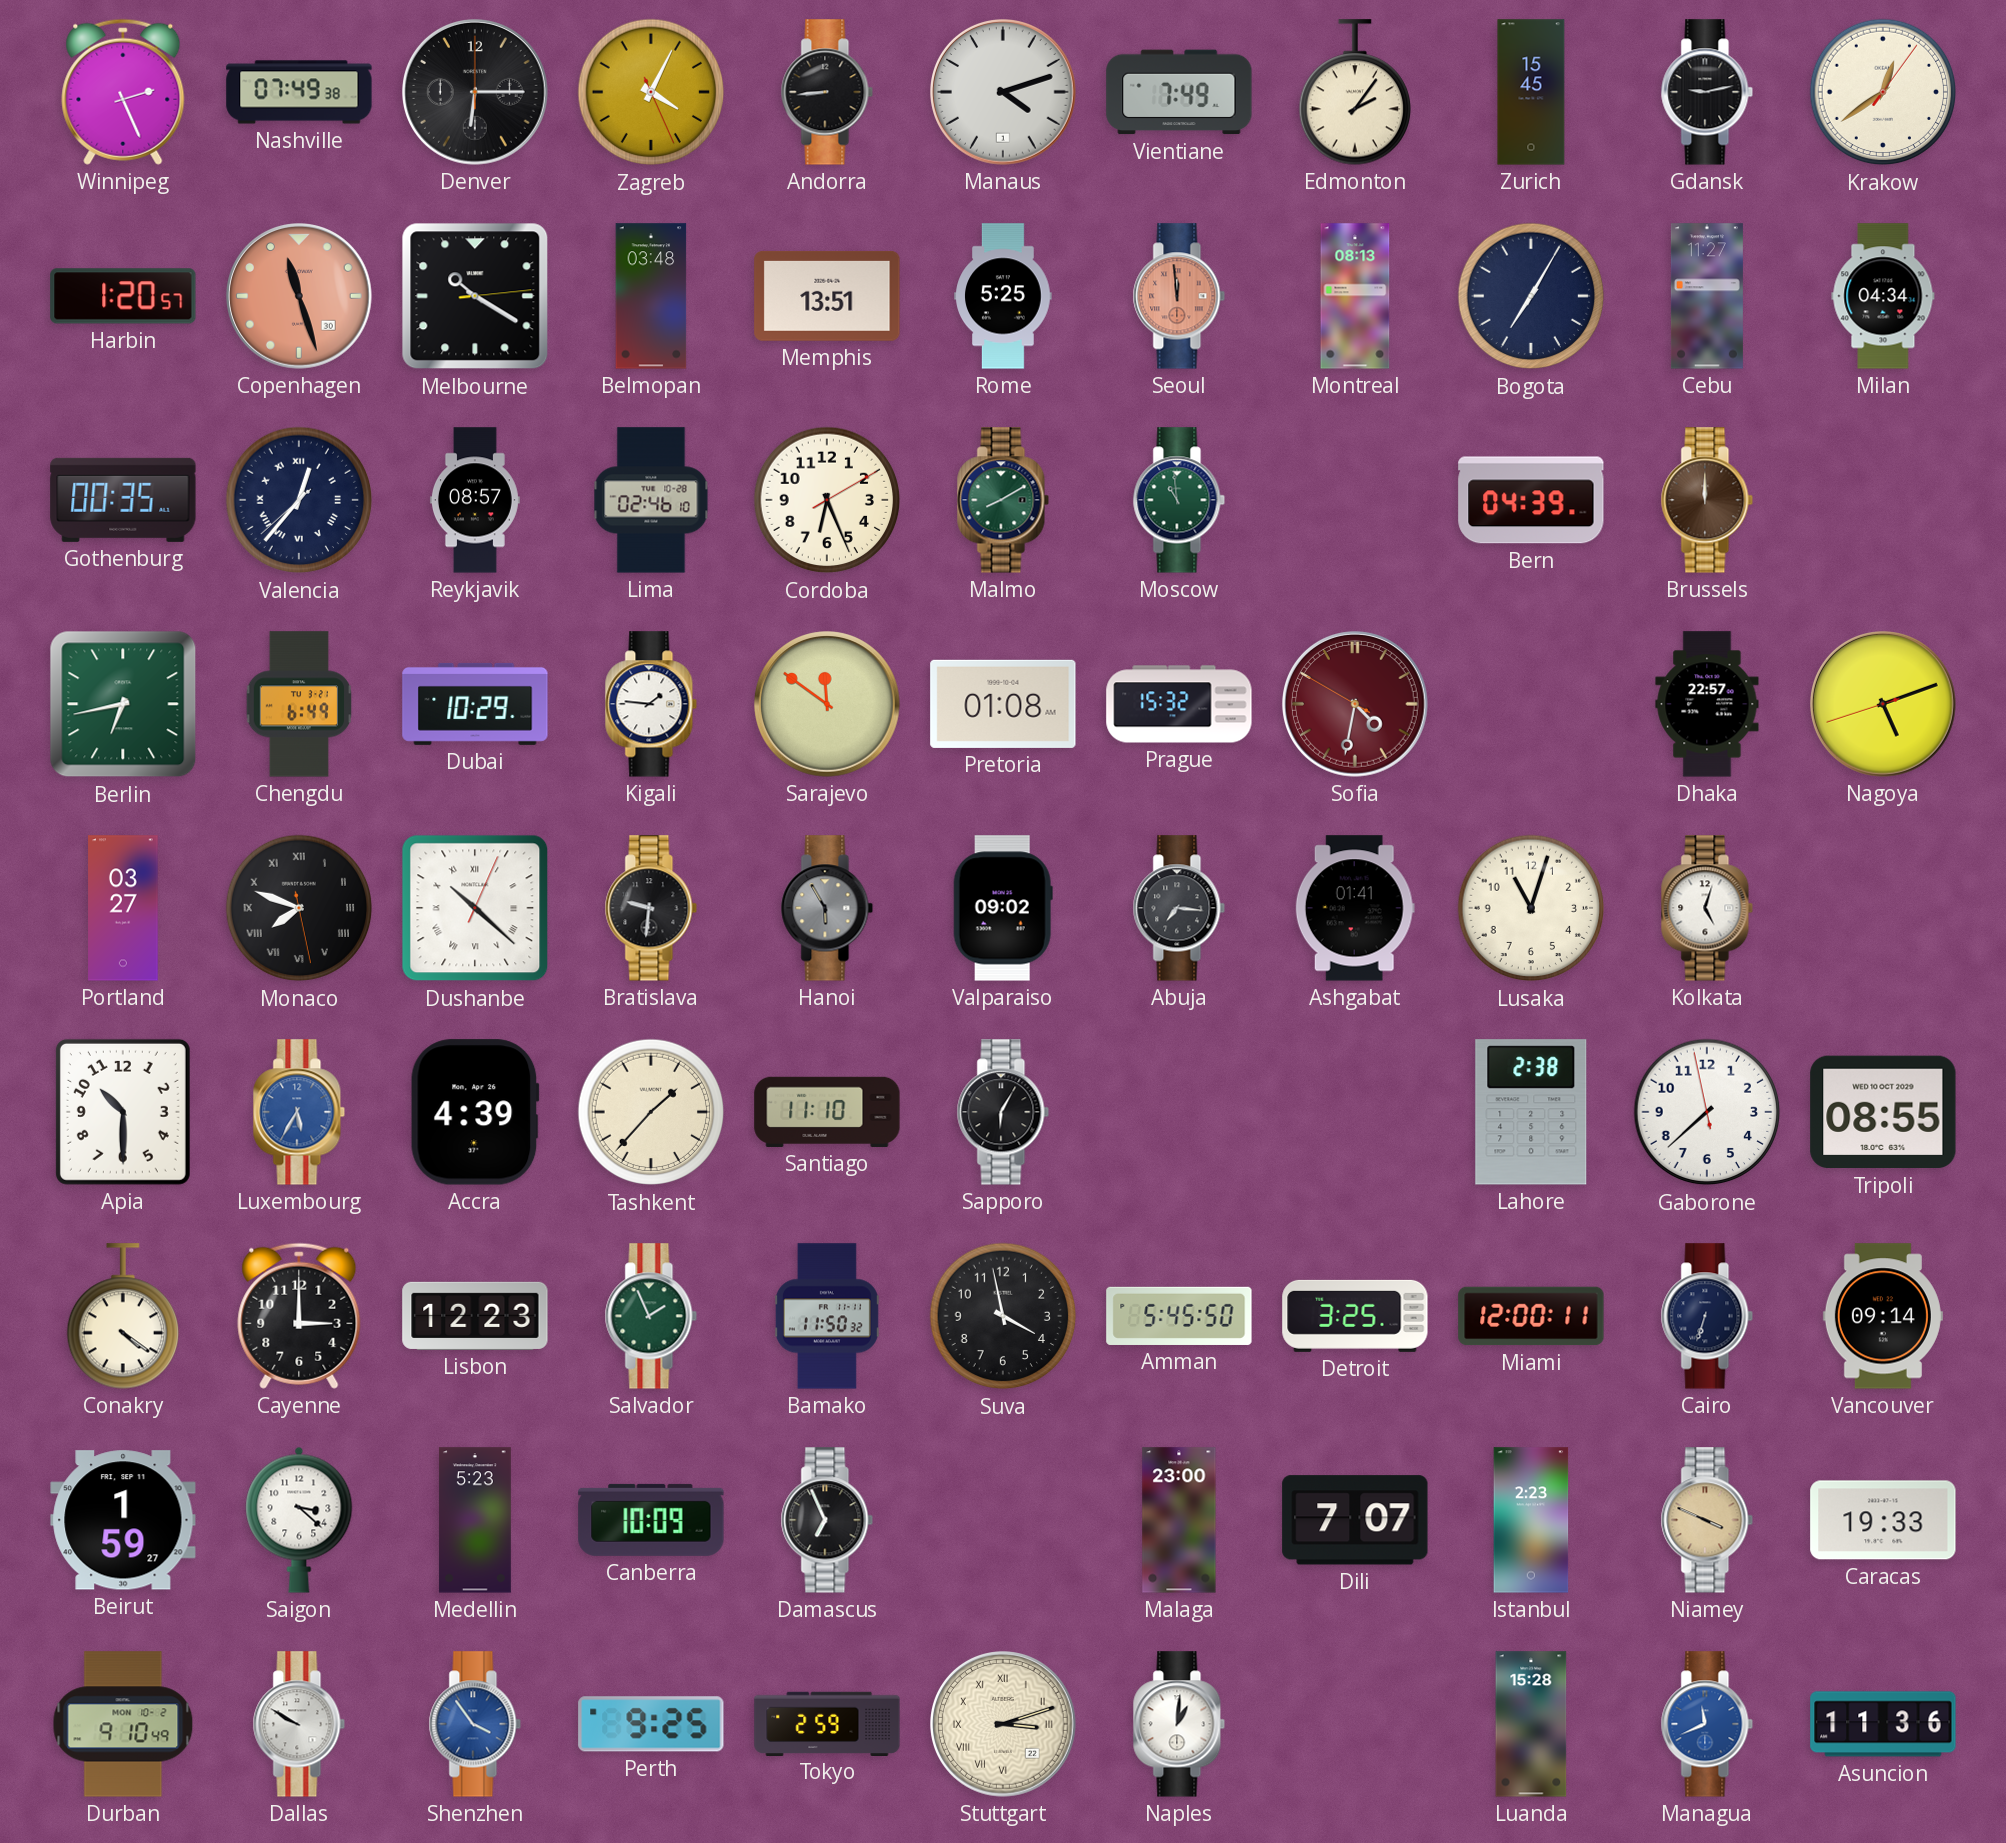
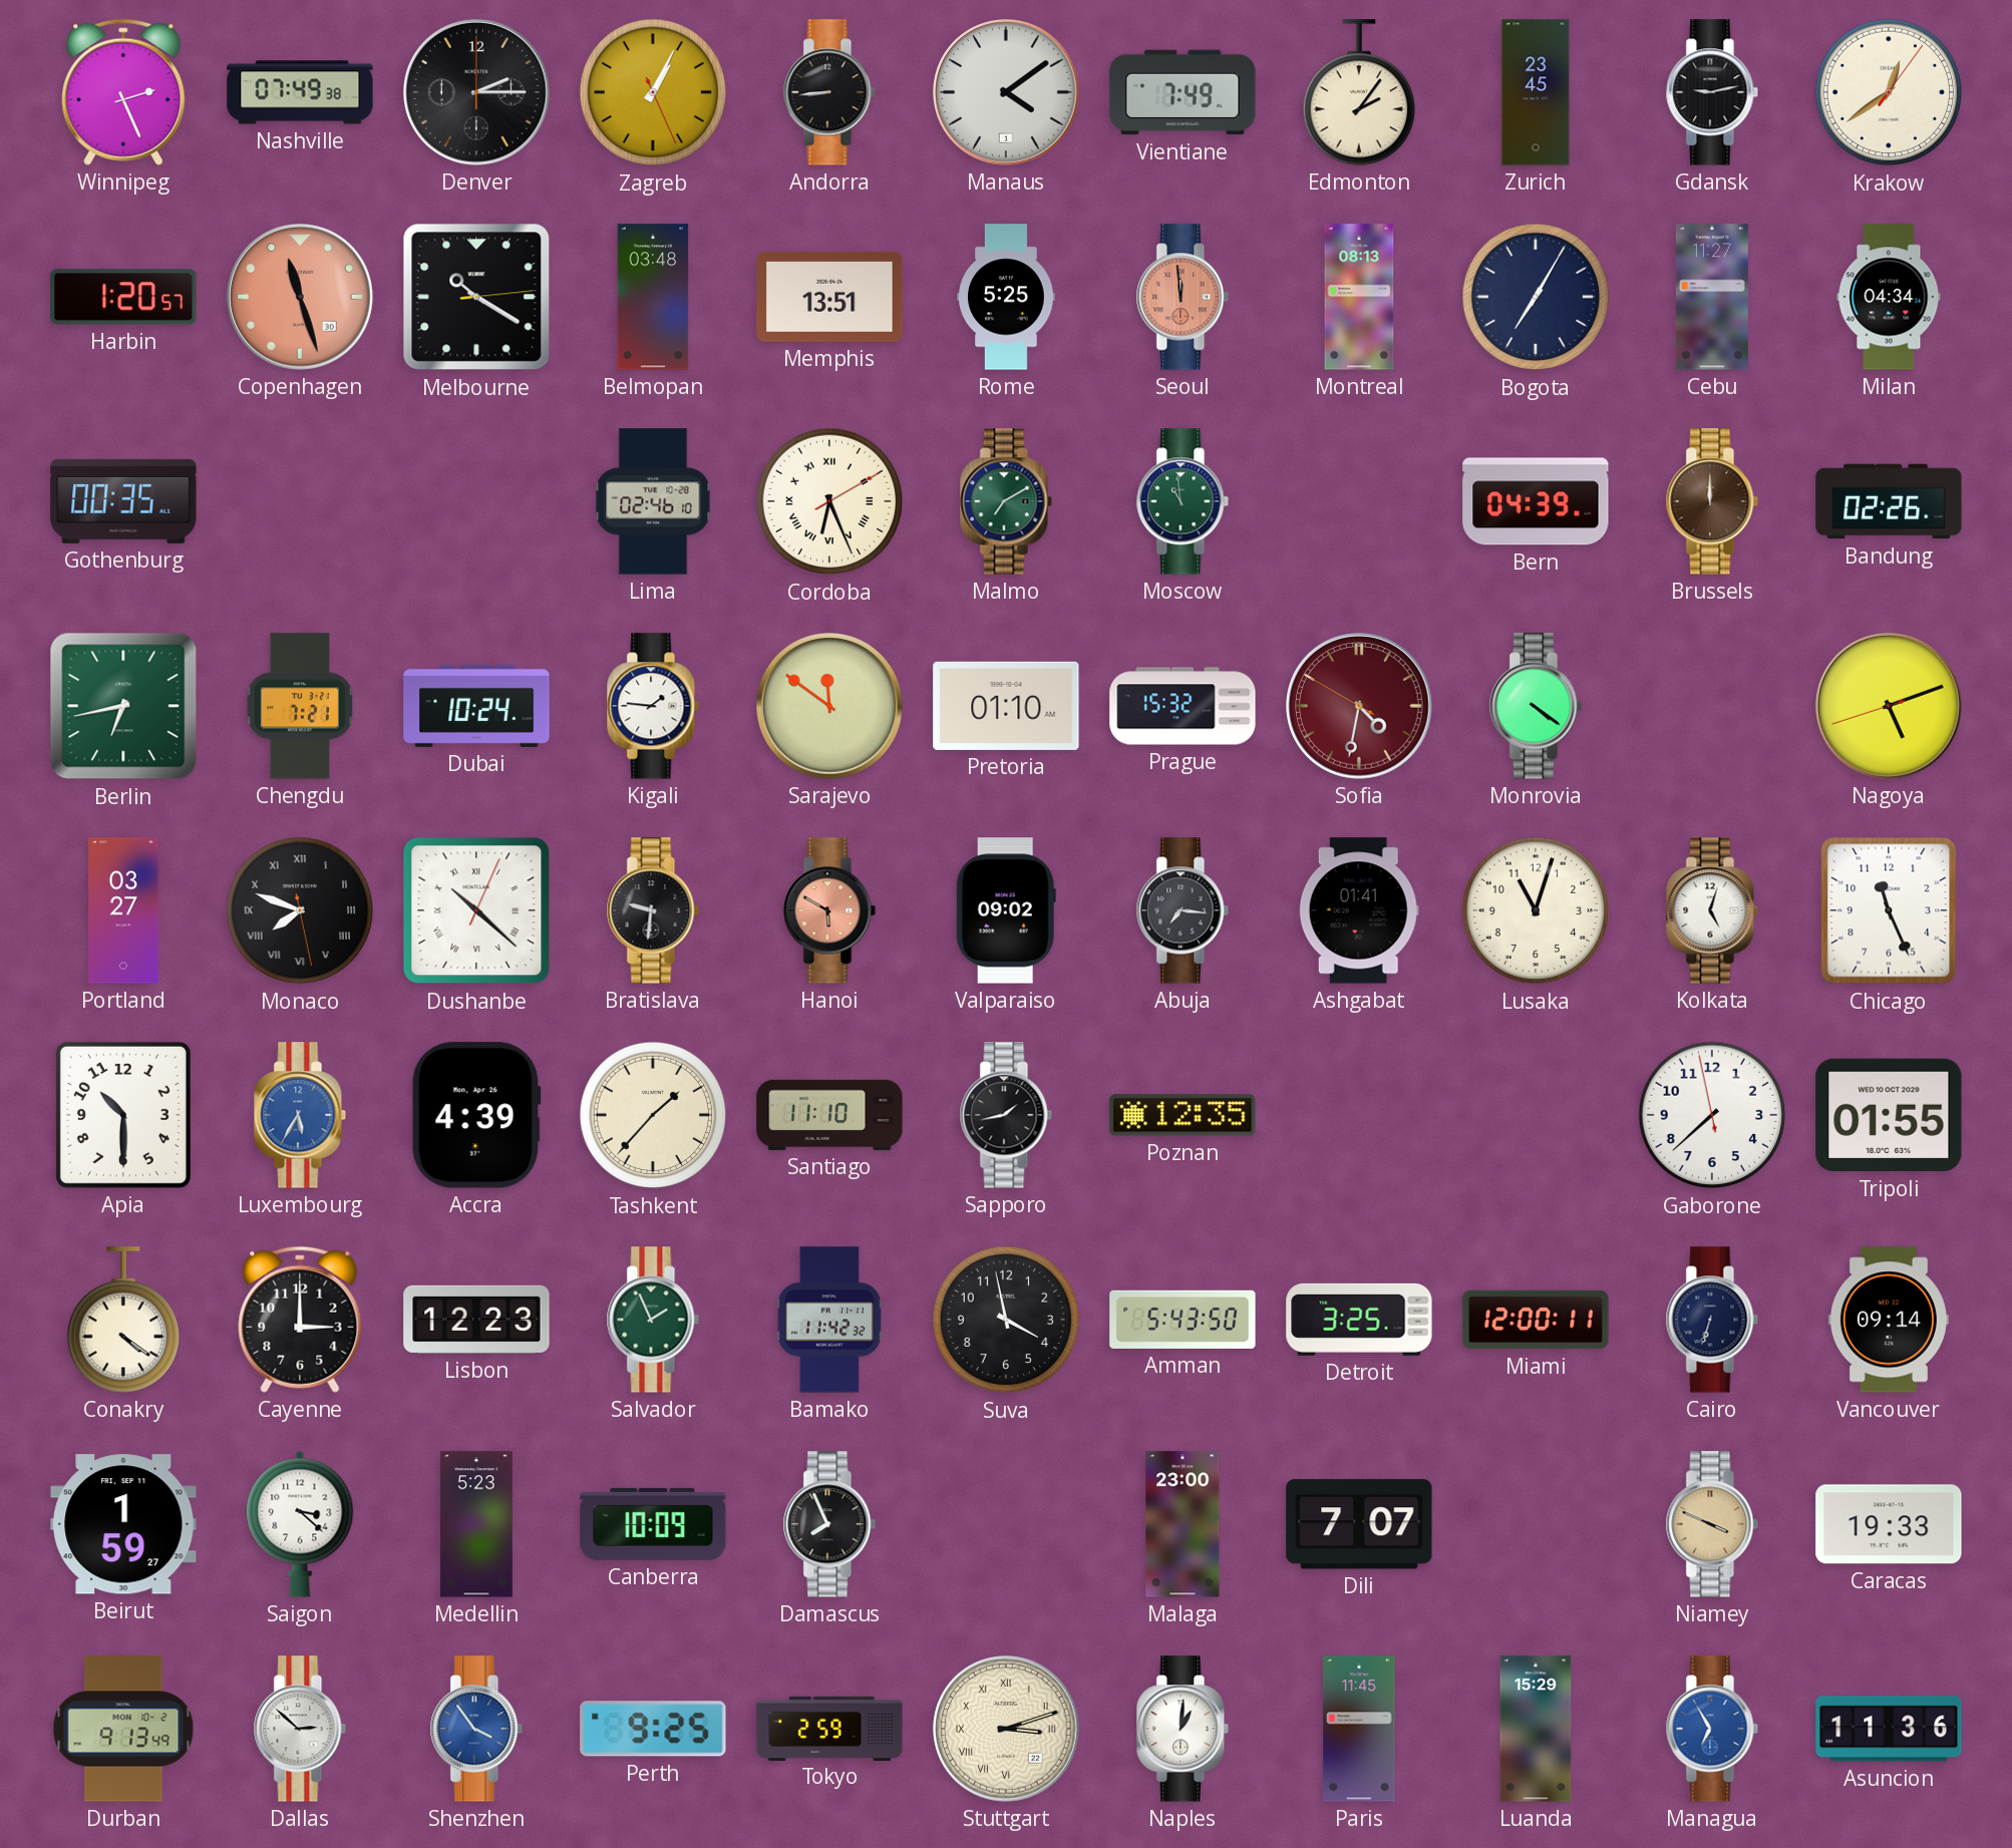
Denver: 6:15 -> 2:15
Zagreb: 4:04 -> 1:04
Manaus: 4:12 -> 4:09
Zurich: 15:45 -> 23:45
Valencia: 12:36 -> none
Reykjavik: 08:57 -> none
Cordoba numerals: Arabic -> Roman
Malmo: 8:10 -> 7:10
Bandung: none -> 02:26
Chengdu: 6:49 -> 7:21
Dubai: 10:29 -> 10:24
Pretoria: 01:08 -> 01:10
Monrovia: none -> 4:21
Dhaka: 22:57 -> none
Hanoi: 5:55 -> 5:50
Hanoi dial: grey -> salmon
Chicago: none -> 11:26
Sapporo: 6:05 -> 1:43
Poznan: none -> 12:35
Lahore: 2:38 -> none
Tripoli: 08:55 -> 01:55
Bamako: 11:50 -> 11:42
Amman: 5:45 -> 5:43
Damascus: 6:56 -> 7:56
Istanbul: 2:23 -> none
Durban: 9:10 -> 9:13
Dallas: 9:50 -> 2:52
Paris: none -> 11:45
Luanda: 15:28 -> 15:29
Managua: 11:41 -> 6:55
